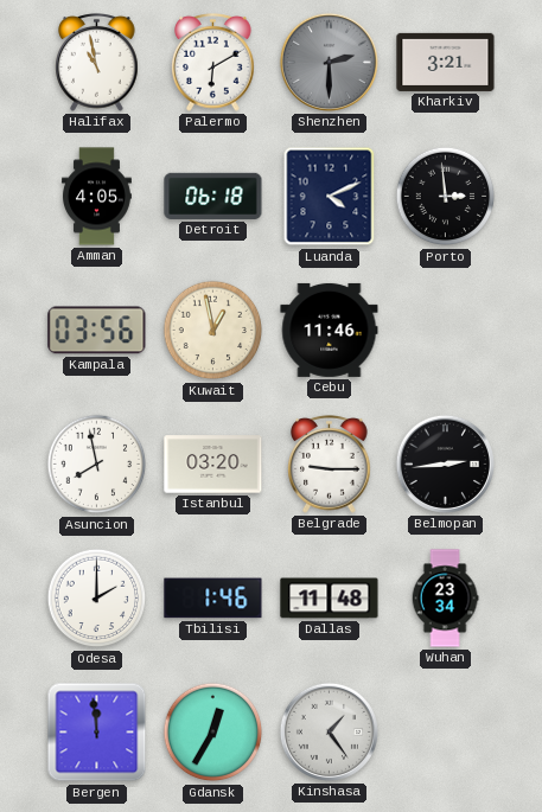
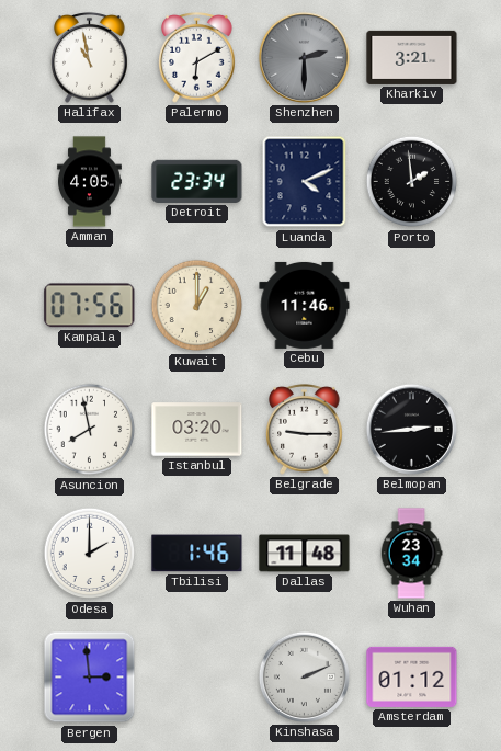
Detroit: 06:18 -> 23:34
Porto: 2:59 -> 1:59
Kampala: 03:56 -> 07:56
Kuwait: 12:58 -> 1:00
Bergen: 11:59 -> 2:59
Gdansk: 12:35 -> none
Kinshasa: 1:24 -> 2:11
Amsterdam: none -> 01:12
